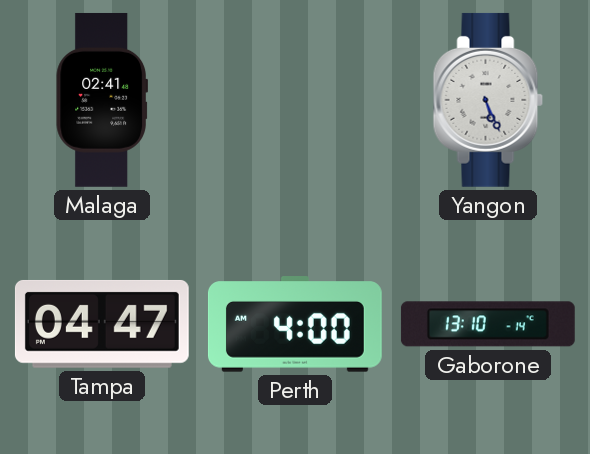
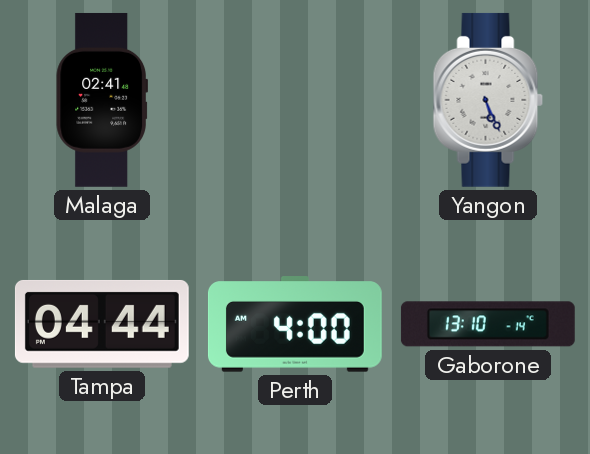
Tampa: 04:47 -> 04:44
